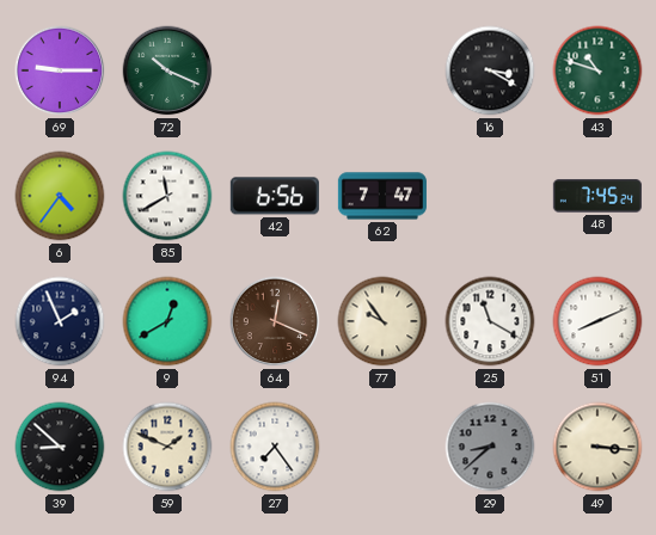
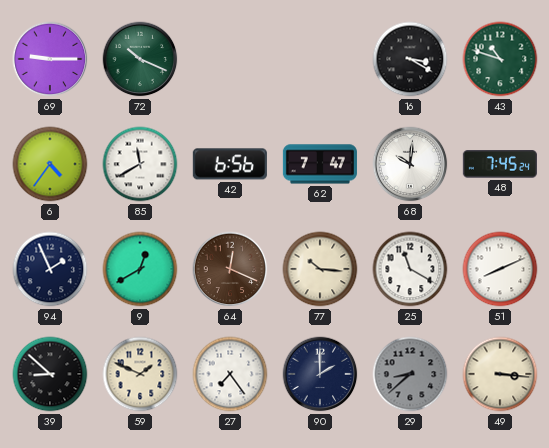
68: none -> 10:01
77: 9:54 -> 10:16
90: none -> 2:00
